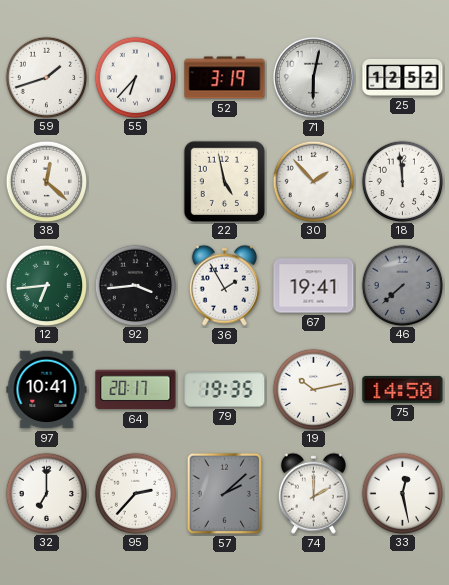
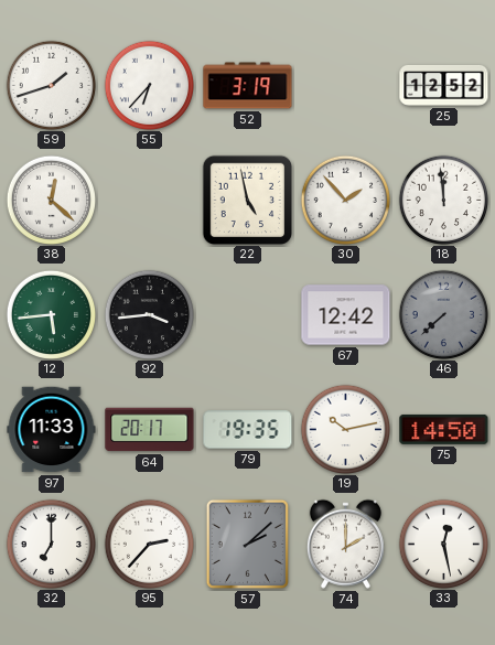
71: 6:02 -> none
12: 6:44 -> 5:44
36: 1:55 -> none
67: 19:41 -> 12:42
97: 10:41 -> 11:33
